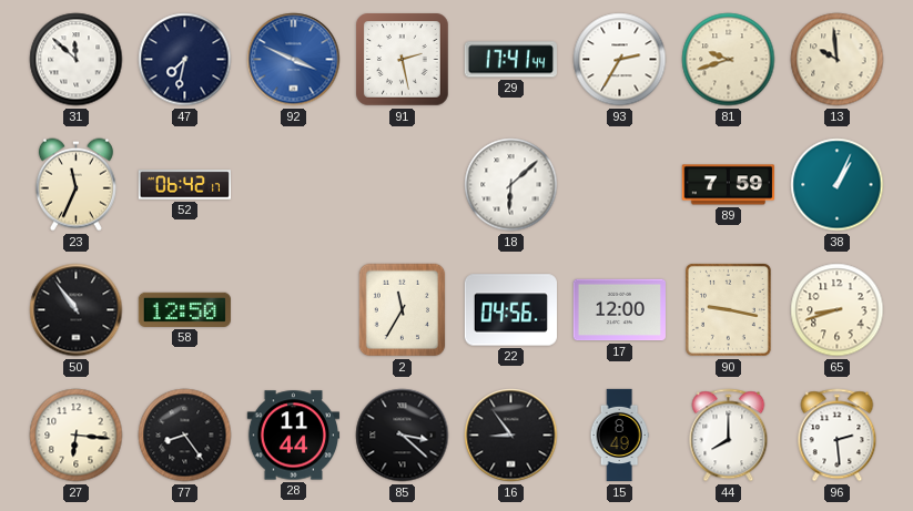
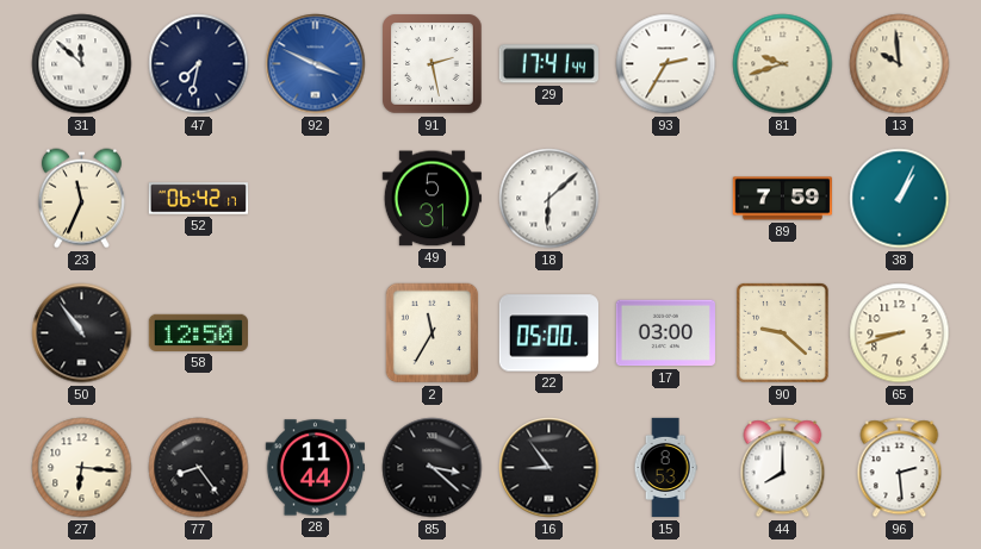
49: none -> 5:31
22: 04:56 -> 05:00
17: 12:00 -> 03:00
90: 9:17 -> 9:22
15: 8:49 -> 8:53
